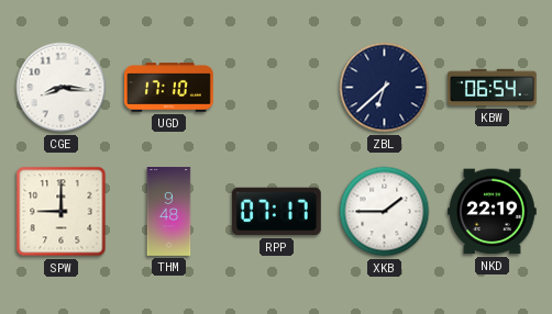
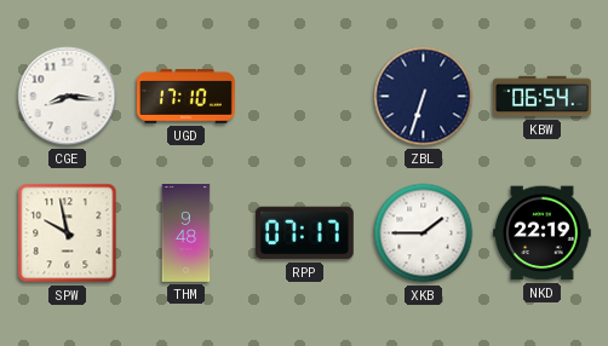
ZBL: 6:38 -> 6:33
SPW: 9:00 -> 9:58
